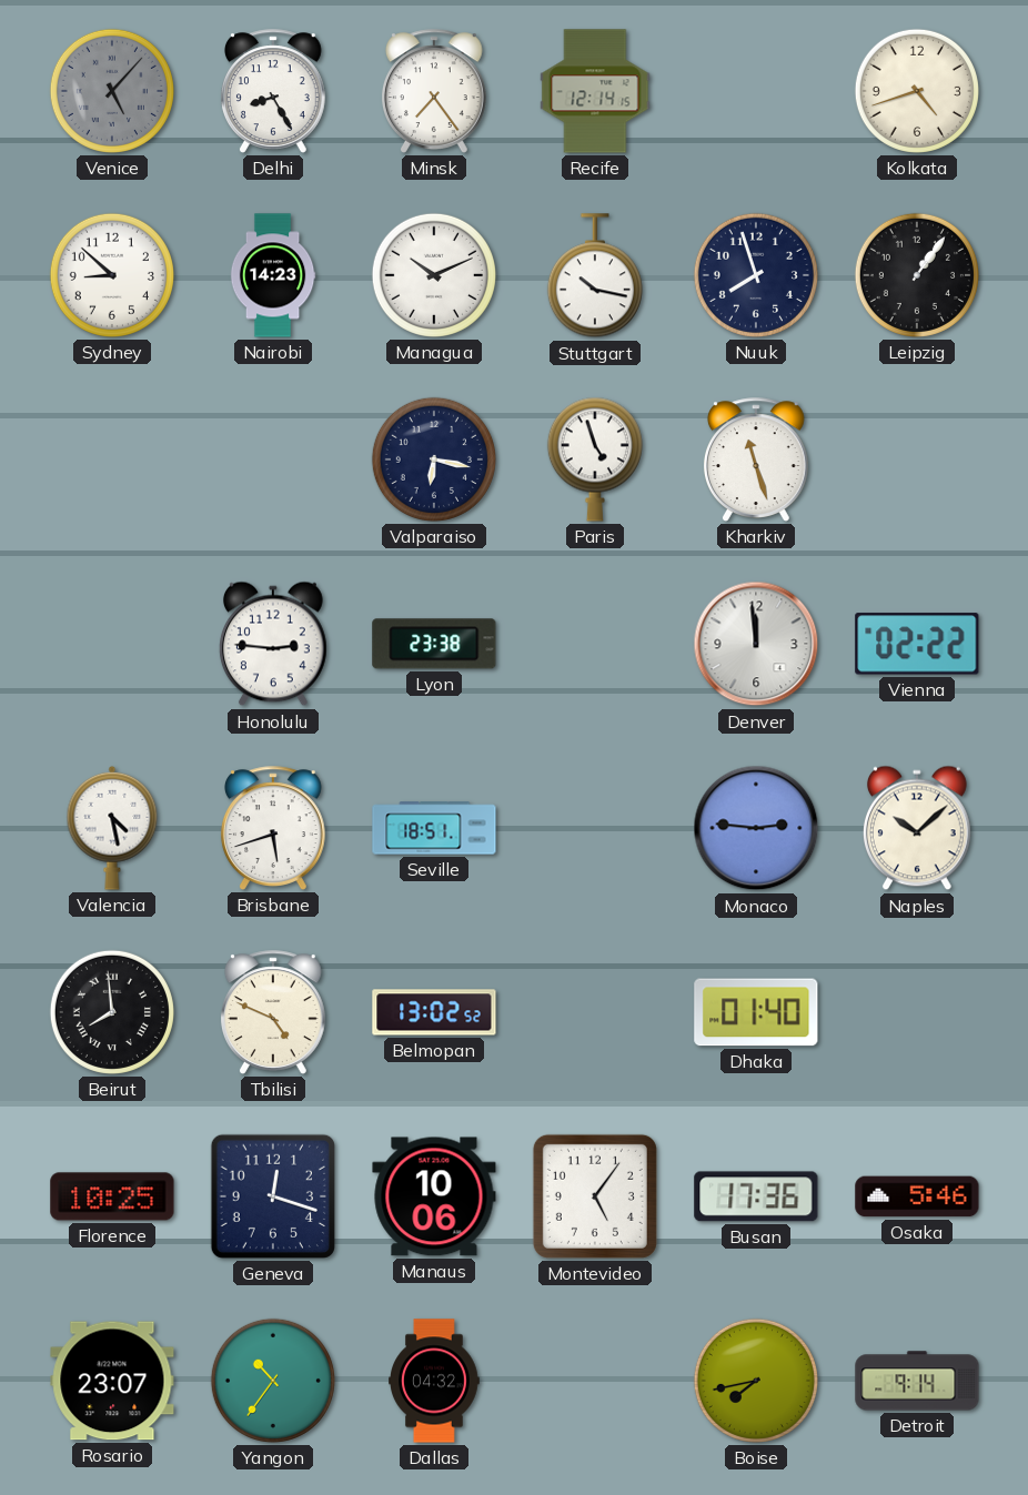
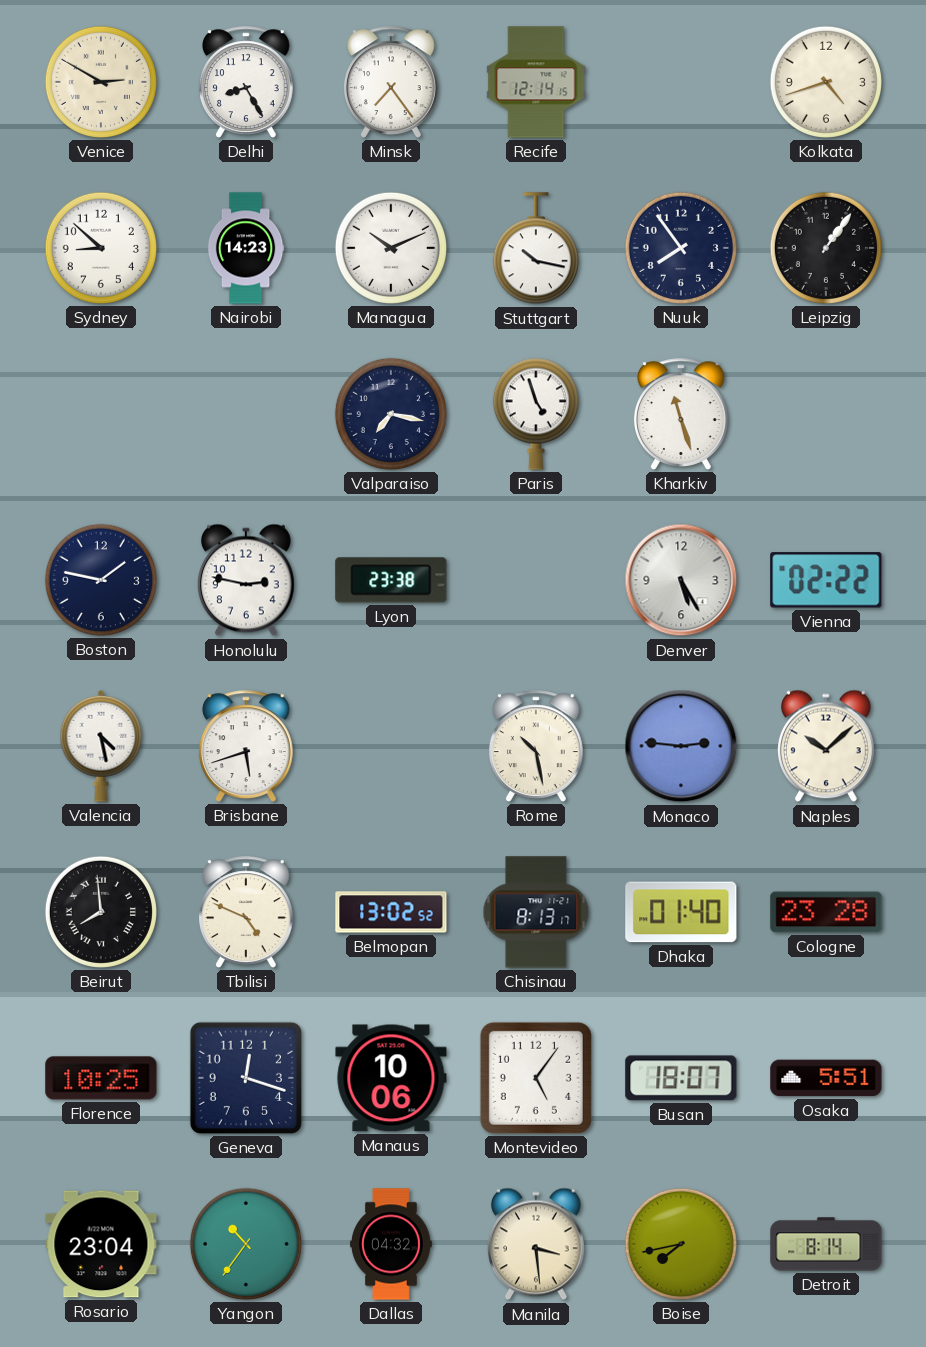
Venice: 5:07 -> 2:50
Venice dial: grey -> cream
Nuuk: 7:57 -> 7:54
Valparaiso: 6:17 -> 7:17
Boston: none -> 1:47
Honolulu: 2:46 -> 2:47
Denver: 11:59 -> 5:25
Seville: 18:51 -> none
Rome: none -> 10:28
Chisinau: none -> 8:13
Cologne: none -> 23:28
Busan: 17:36 -> 18:07
Osaka: 5:46 -> 5:51
Rosario: 23:07 -> 23:04
Manila: none -> 3:29
Detroit: 9:14 -> 8:14
